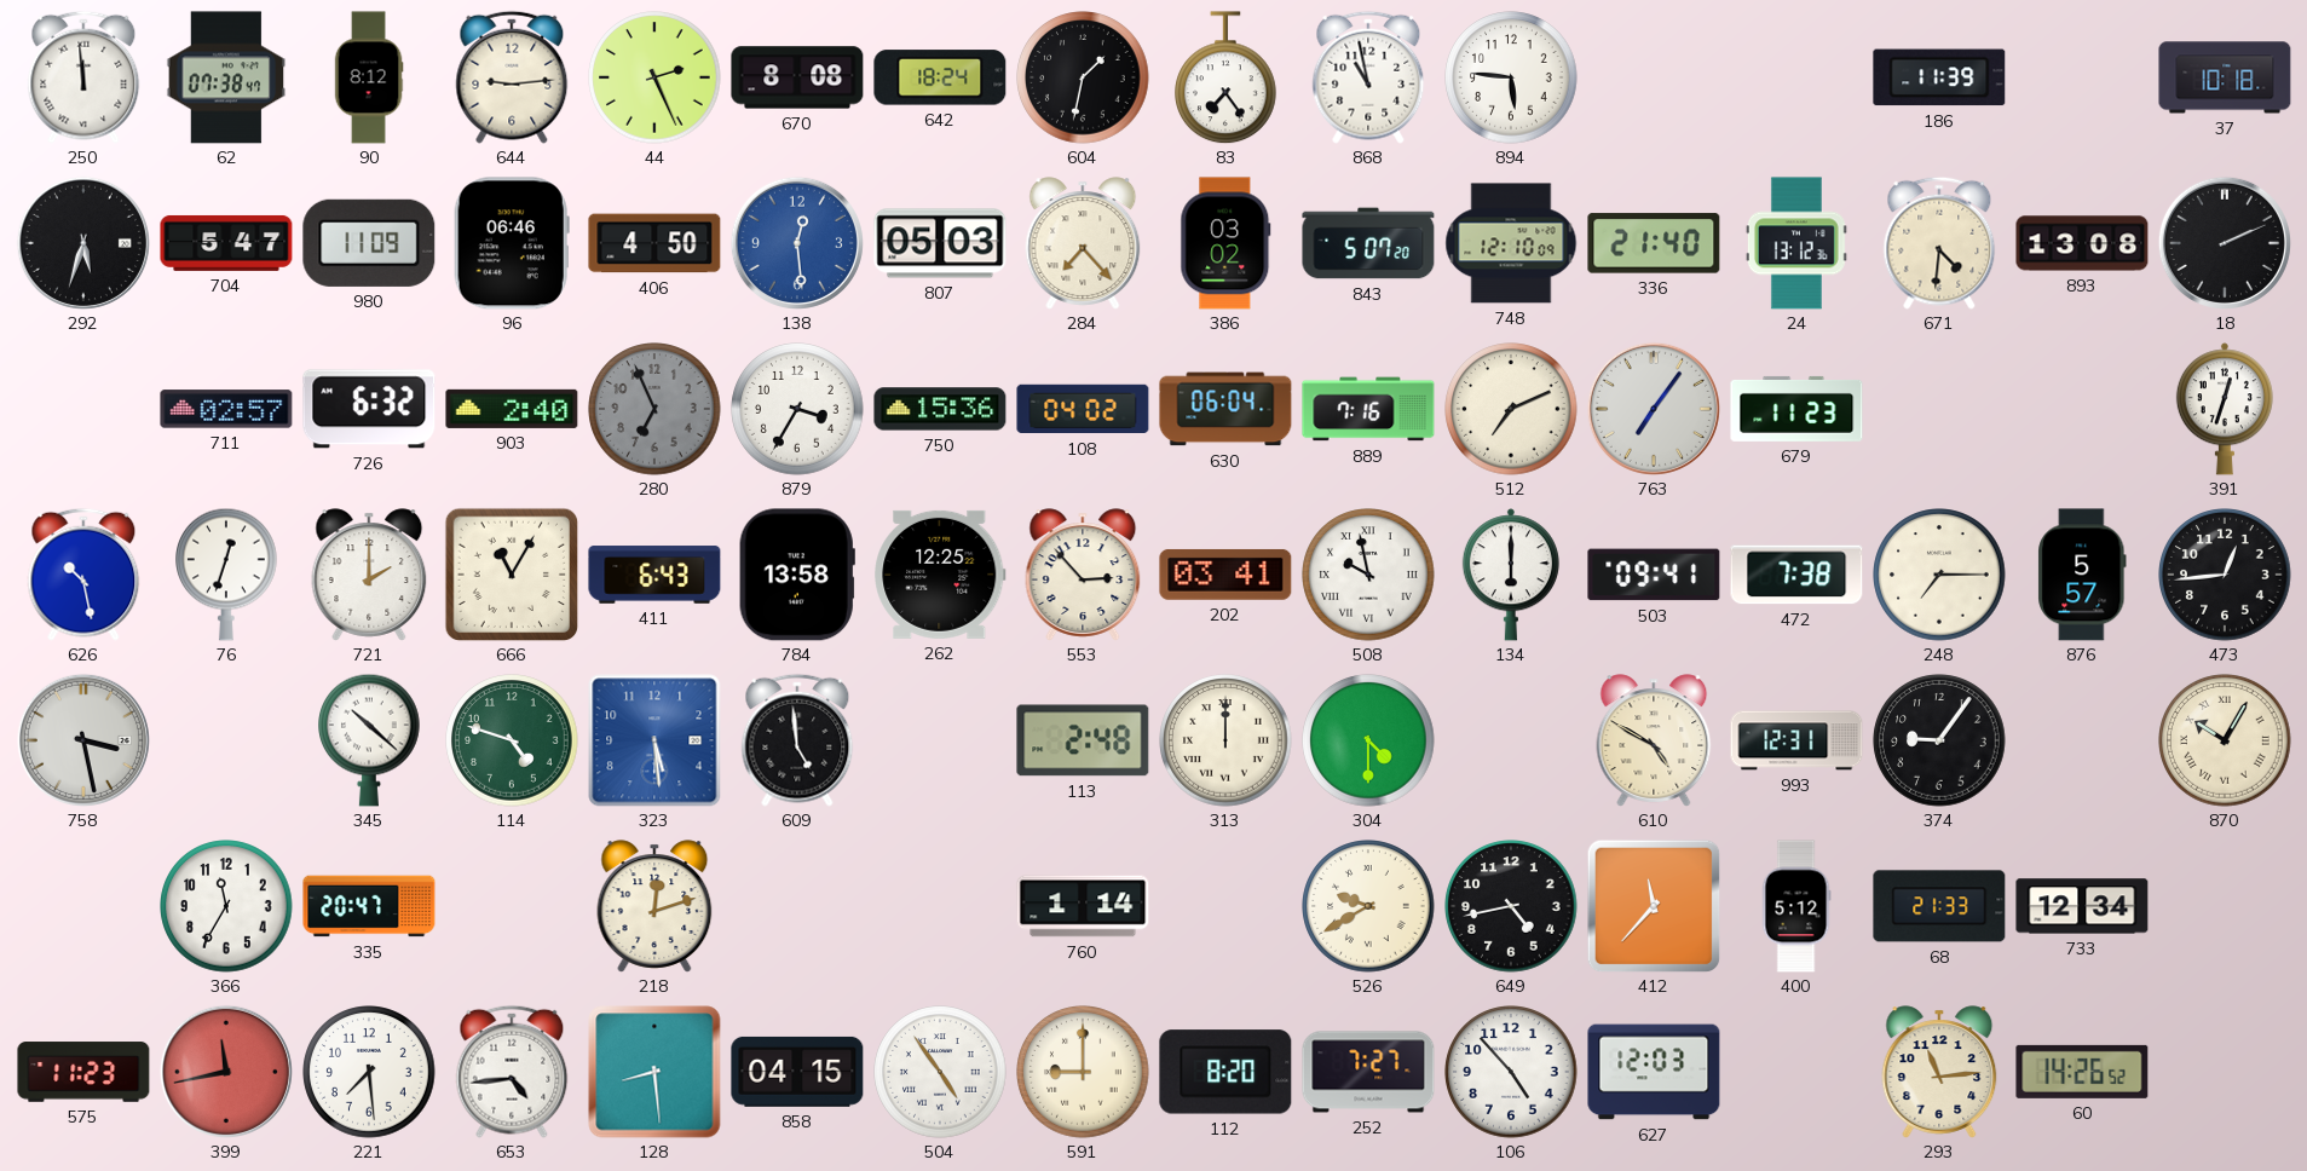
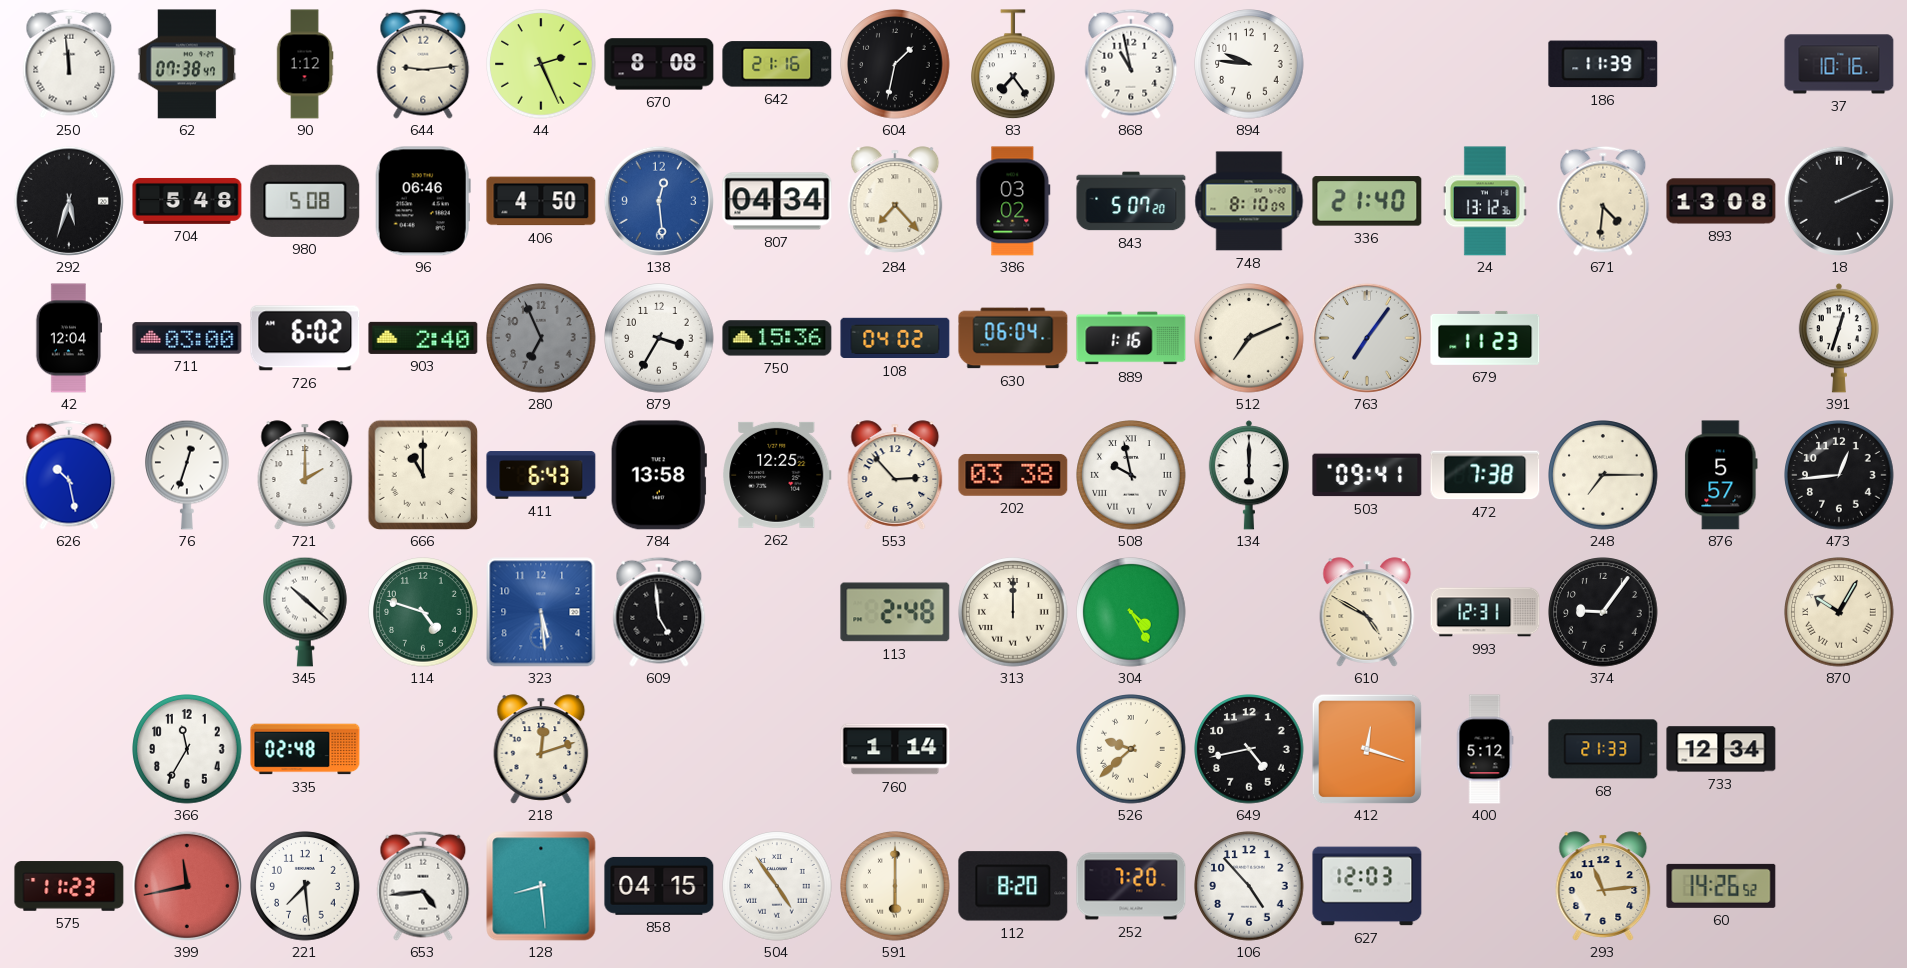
90: 8:12 -> 1:12
642: 18:24 -> 21:16
894: 5:46 -> 9:46
37: 10:18 -> 10:16
704: 5:47 -> 5:48
980: 11:09 -> 5:08
807: 05:03 -> 04:34
748: 12:10 -> 8:10
42: none -> 12:04
711: 02:57 -> 03:00
726: 6:32 -> 6:02
889: 7:16 -> 1:16
666: 11:05 -> 11:00
202: 03:41 -> 03:38
758: 3:28 -> none
304: 4:30 -> 4:25
335: 20:47 -> 02:48
526: 9:40 -> 9:38
412: 11:37 -> 12:18
591: 9:00 -> 6:00
252: 7:27 -> 7:20
